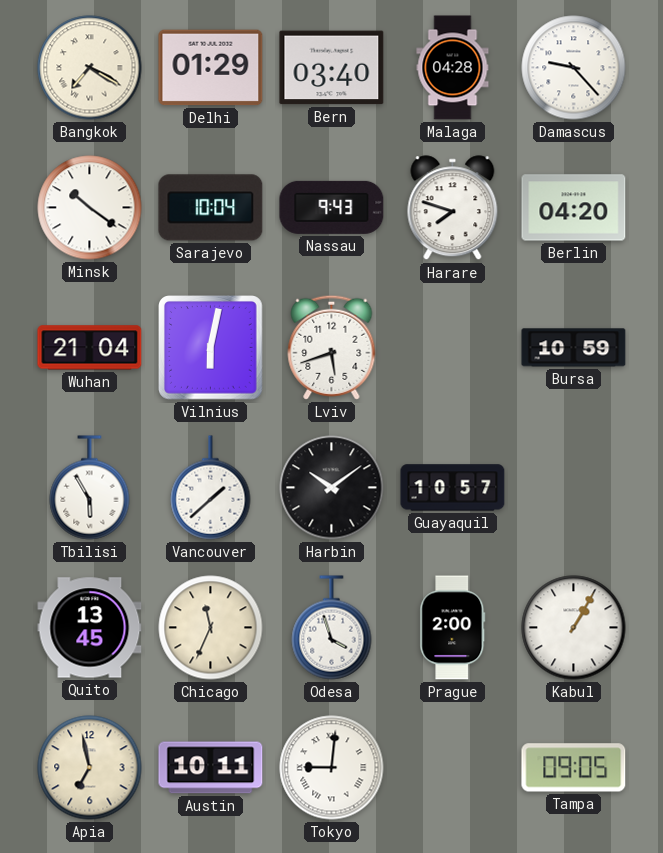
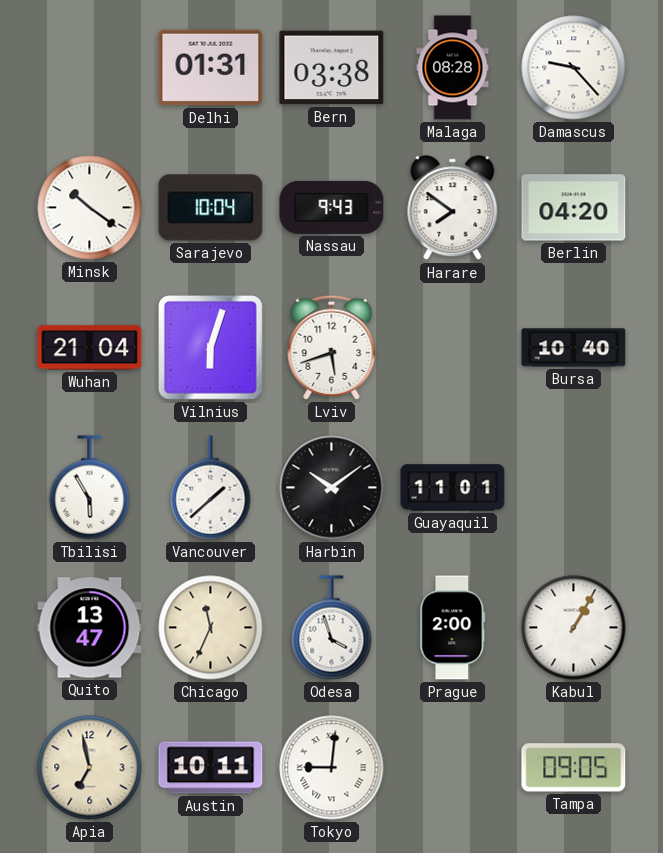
Bangkok: 7:20 -> none
Delhi: 01:29 -> 01:31
Bern: 03:40 -> 03:38
Malaga: 04:28 -> 08:28
Harare: 7:48 -> 7:51
Vilnius: 6:02 -> 6:03
Bursa: 10:59 -> 10:40
Guayaquil: 10:57 -> 11:01
Quito: 13:45 -> 13:47
